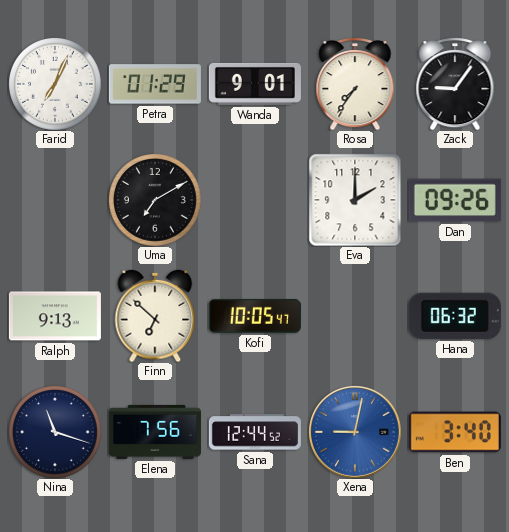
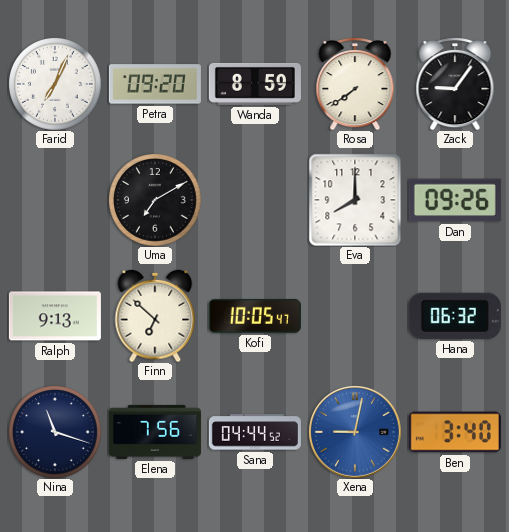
Petra: 01:29 -> 09:20
Wanda: 9:01 -> 8:59
Rosa: 7:36 -> 7:39
Eva: 2:00 -> 8:00
Sana: 12:44 -> 04:44
